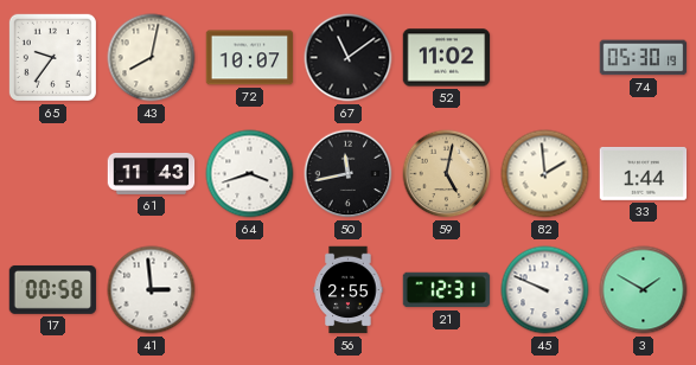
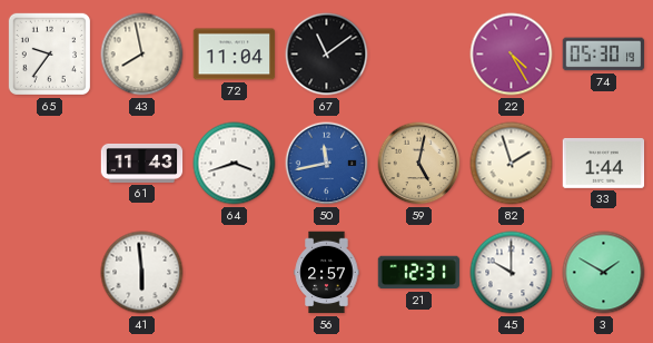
43: 8:02 -> 7:58
72: 10:07 -> 11:04
52: 11:02 -> none
22: none -> 4:25
50 dial: black -> blue
82: 1:59 -> 1:57
17: 00:58 -> none
41: 2:59 -> 5:59
56: 2:55 -> 2:57
45: 9:49 -> 10:00
